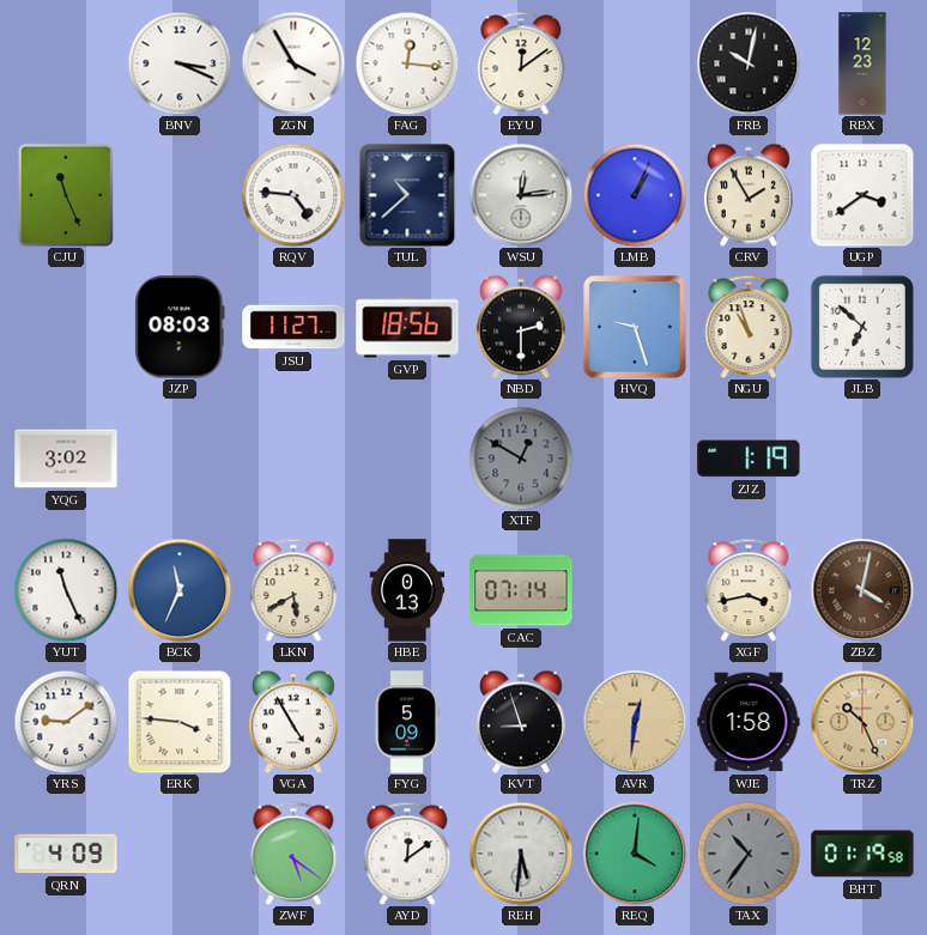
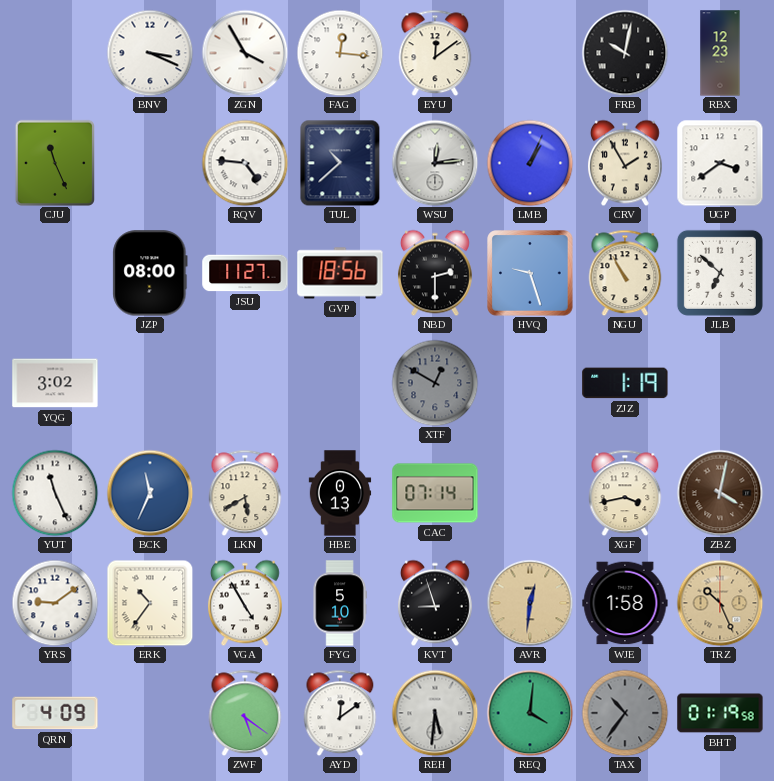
JZP: 08:03 -> 08:00
NGU: 10:57 -> 10:55
ERK: 3:46 -> 10:36
FYG: 5:09 -> 5:10
